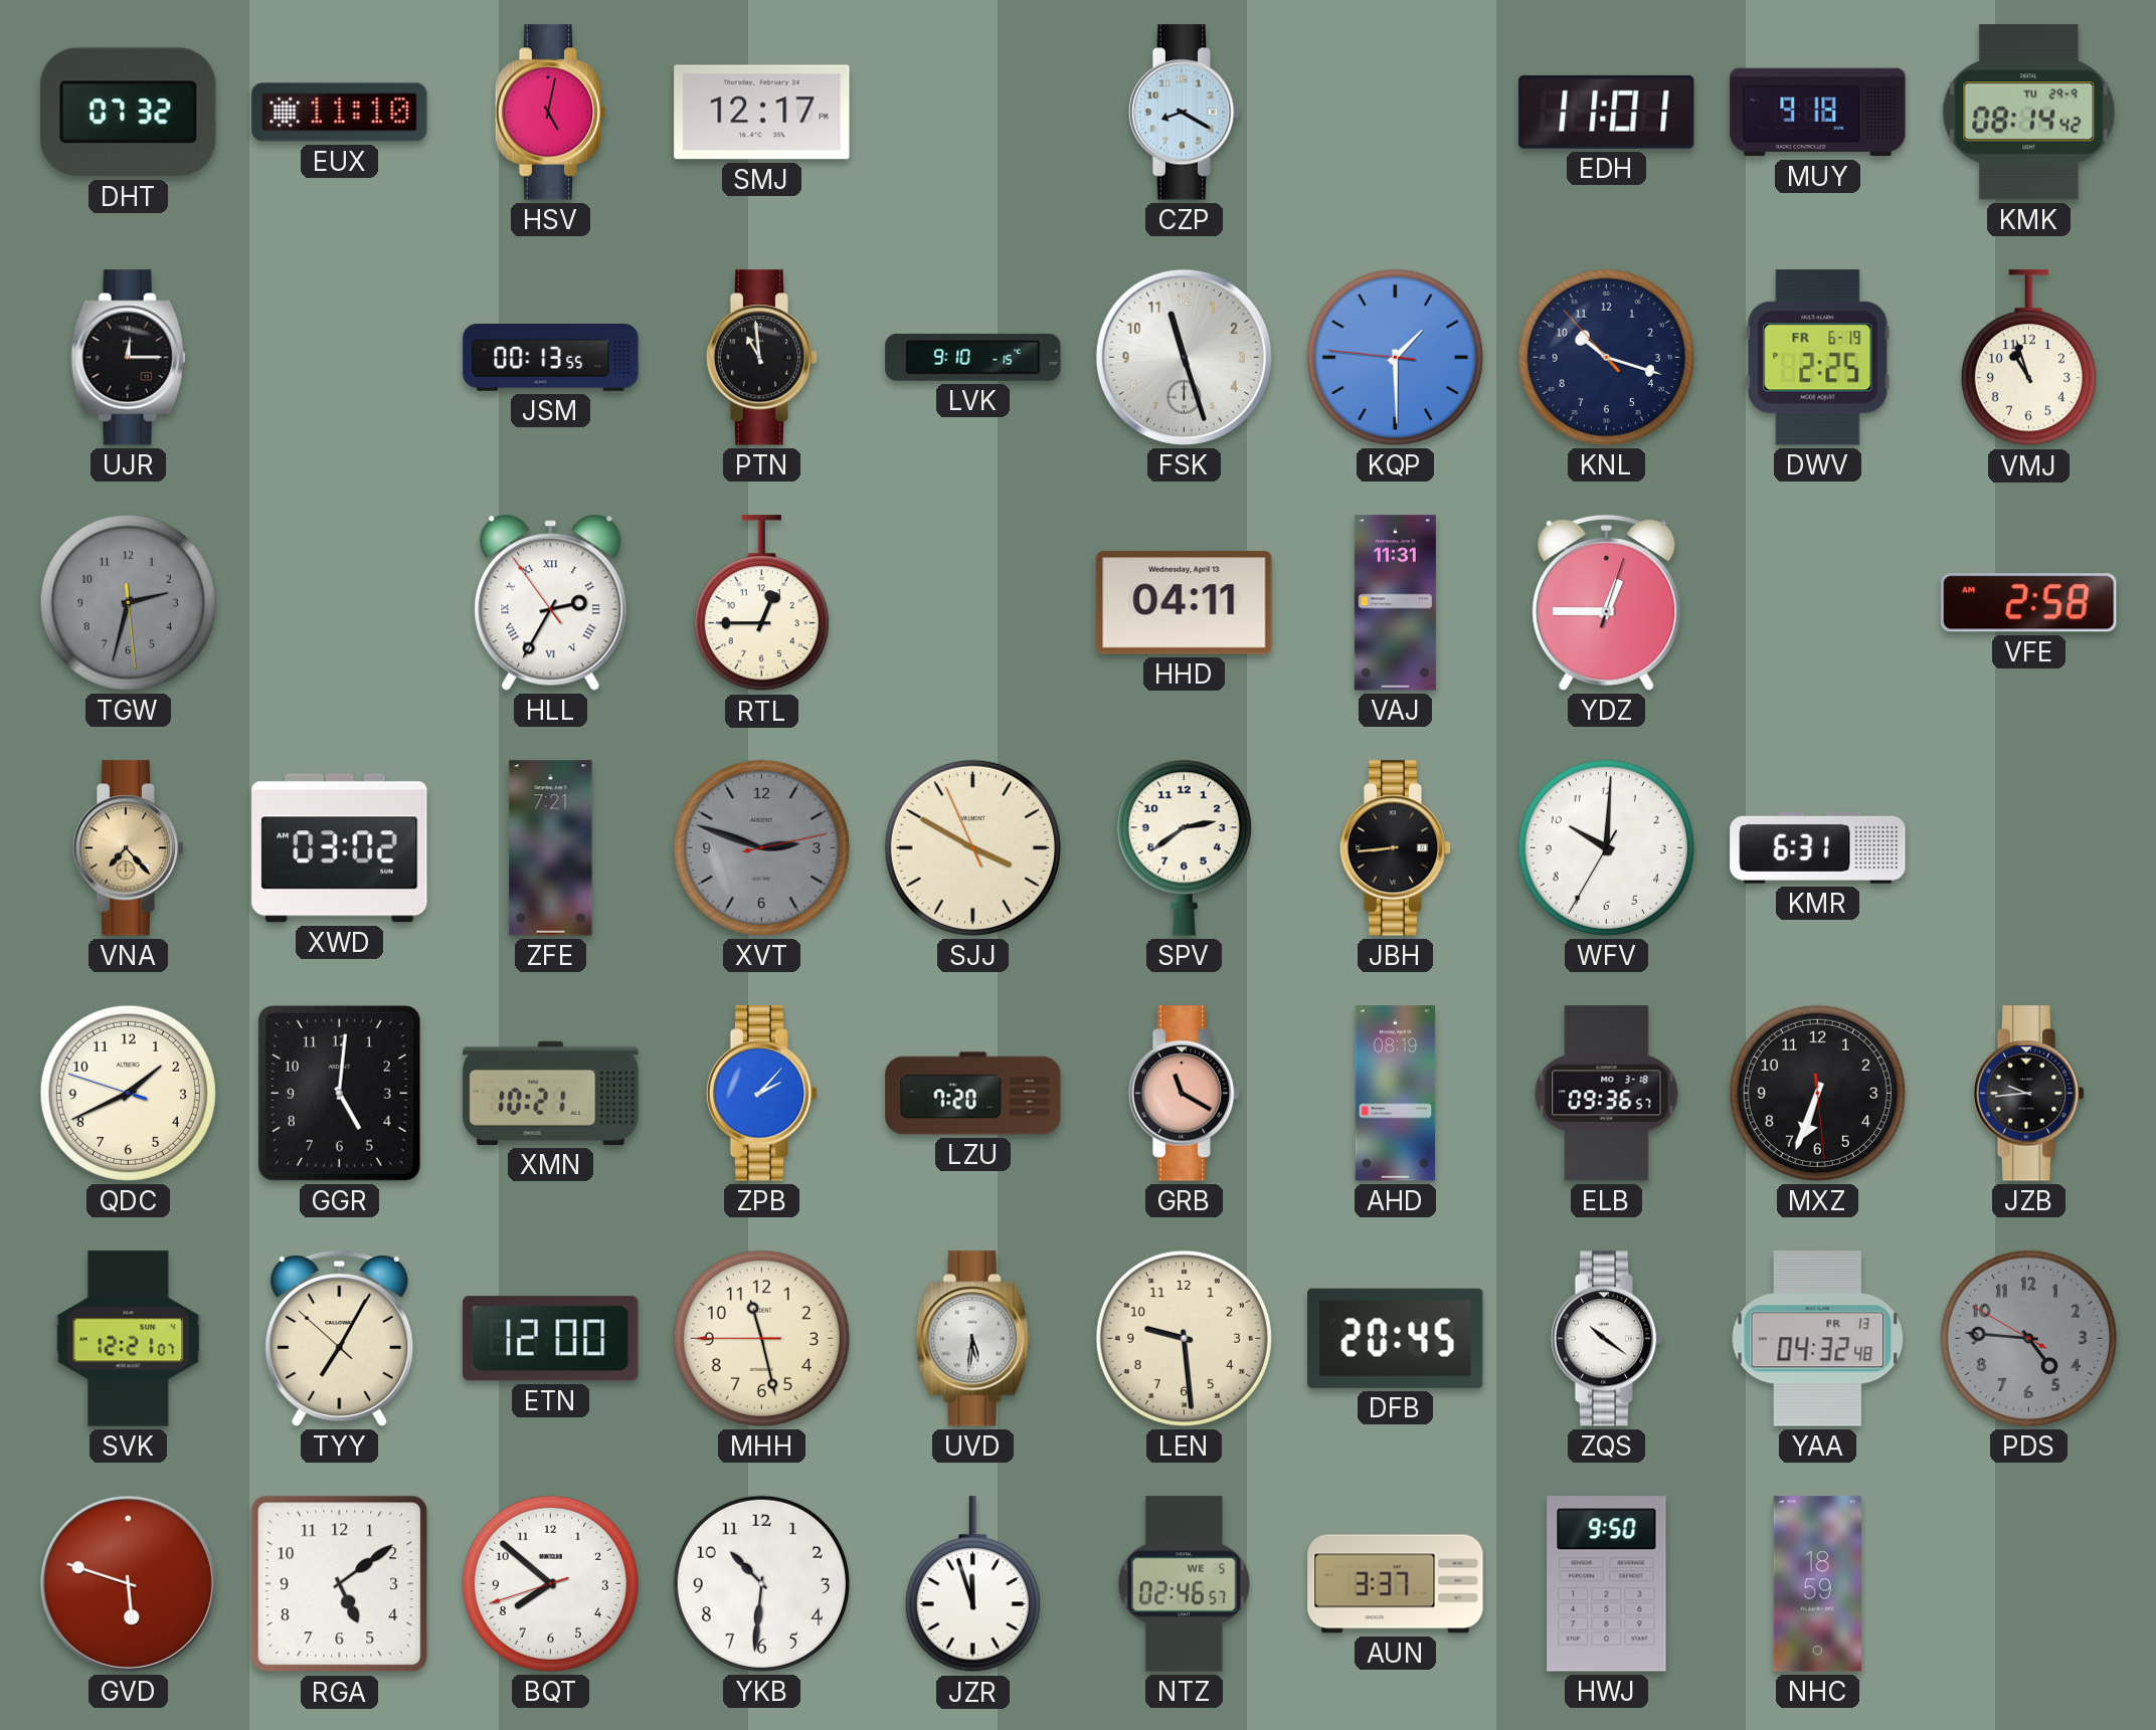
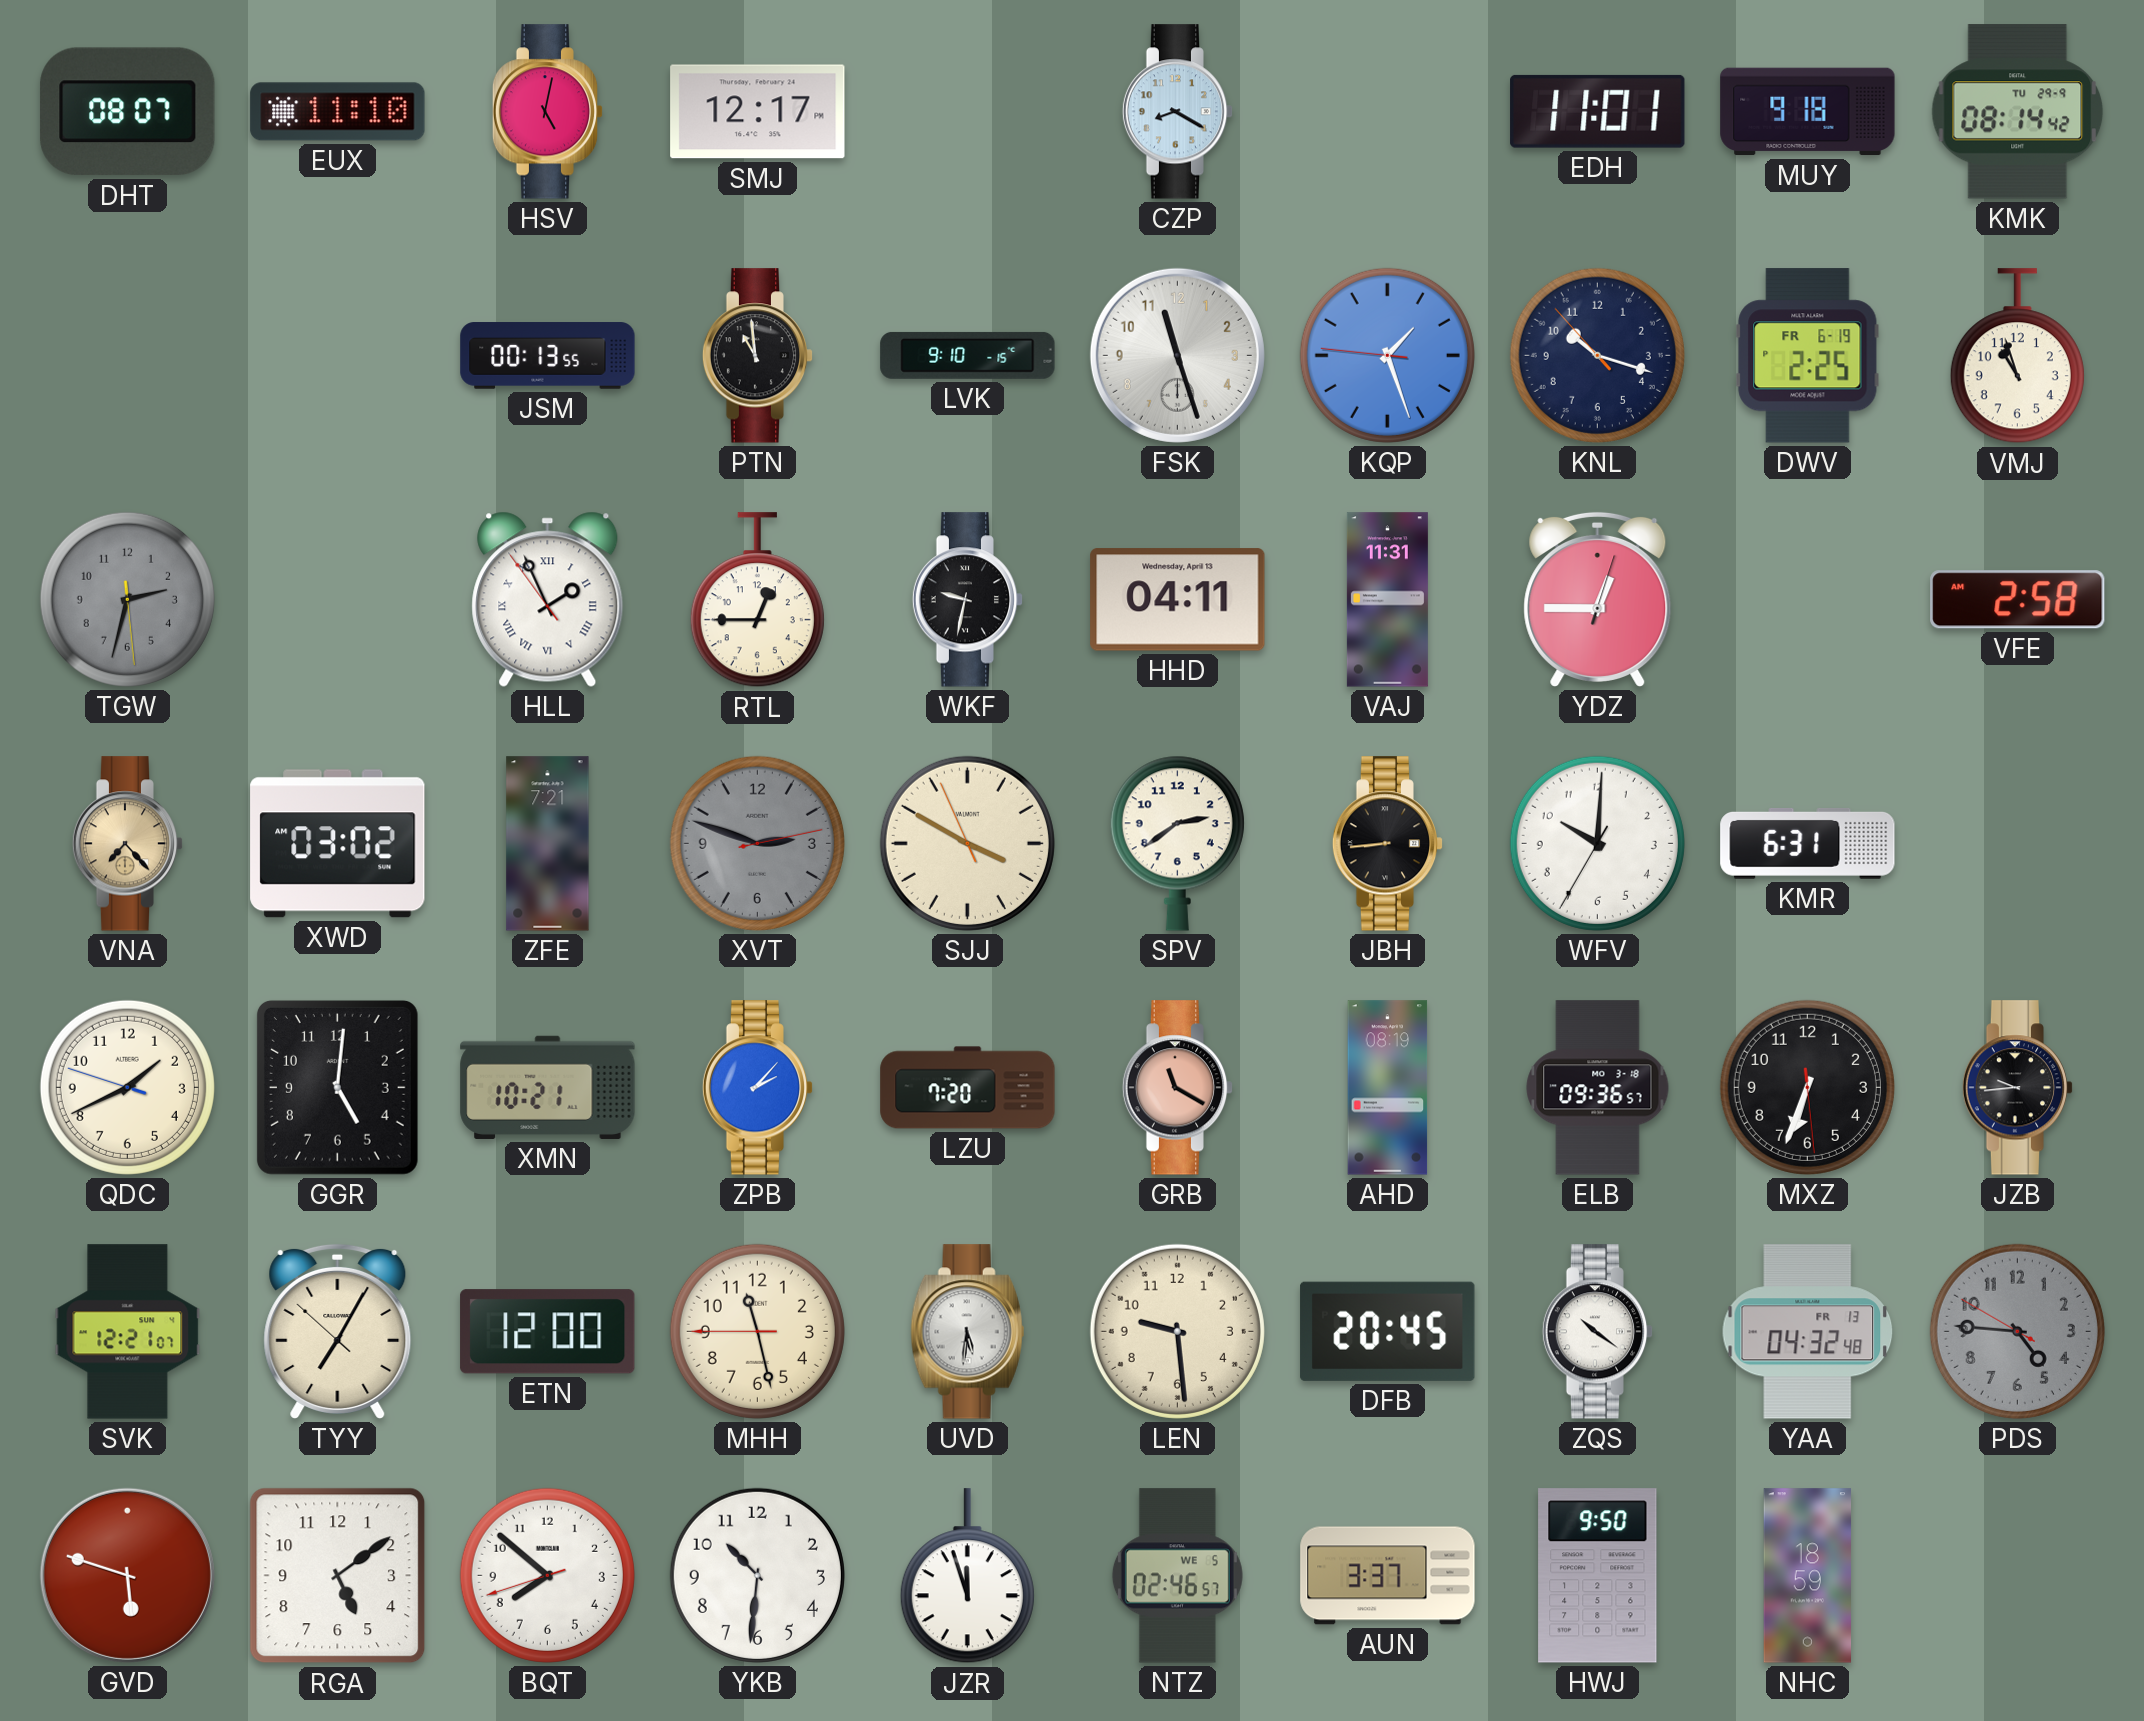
DHT: 07:32 -> 08:07
UJR: 12:15 -> none
KQP: 1:29 -> 1:26
HLL: 2:34 -> 1:55
WKF: none -> 9:32
